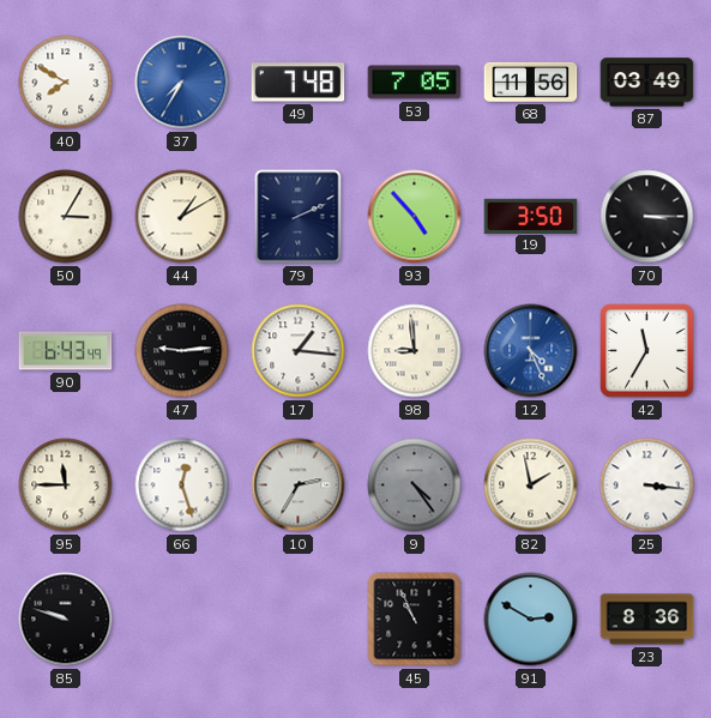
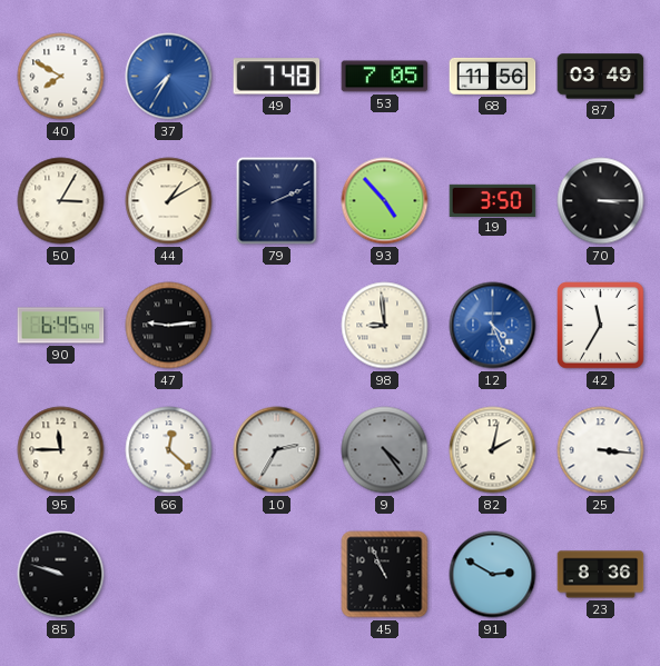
90: 6:43 -> 6:45
17: 1:16 -> none
66: 12:27 -> 12:22
82: 1:58 -> 2:02
